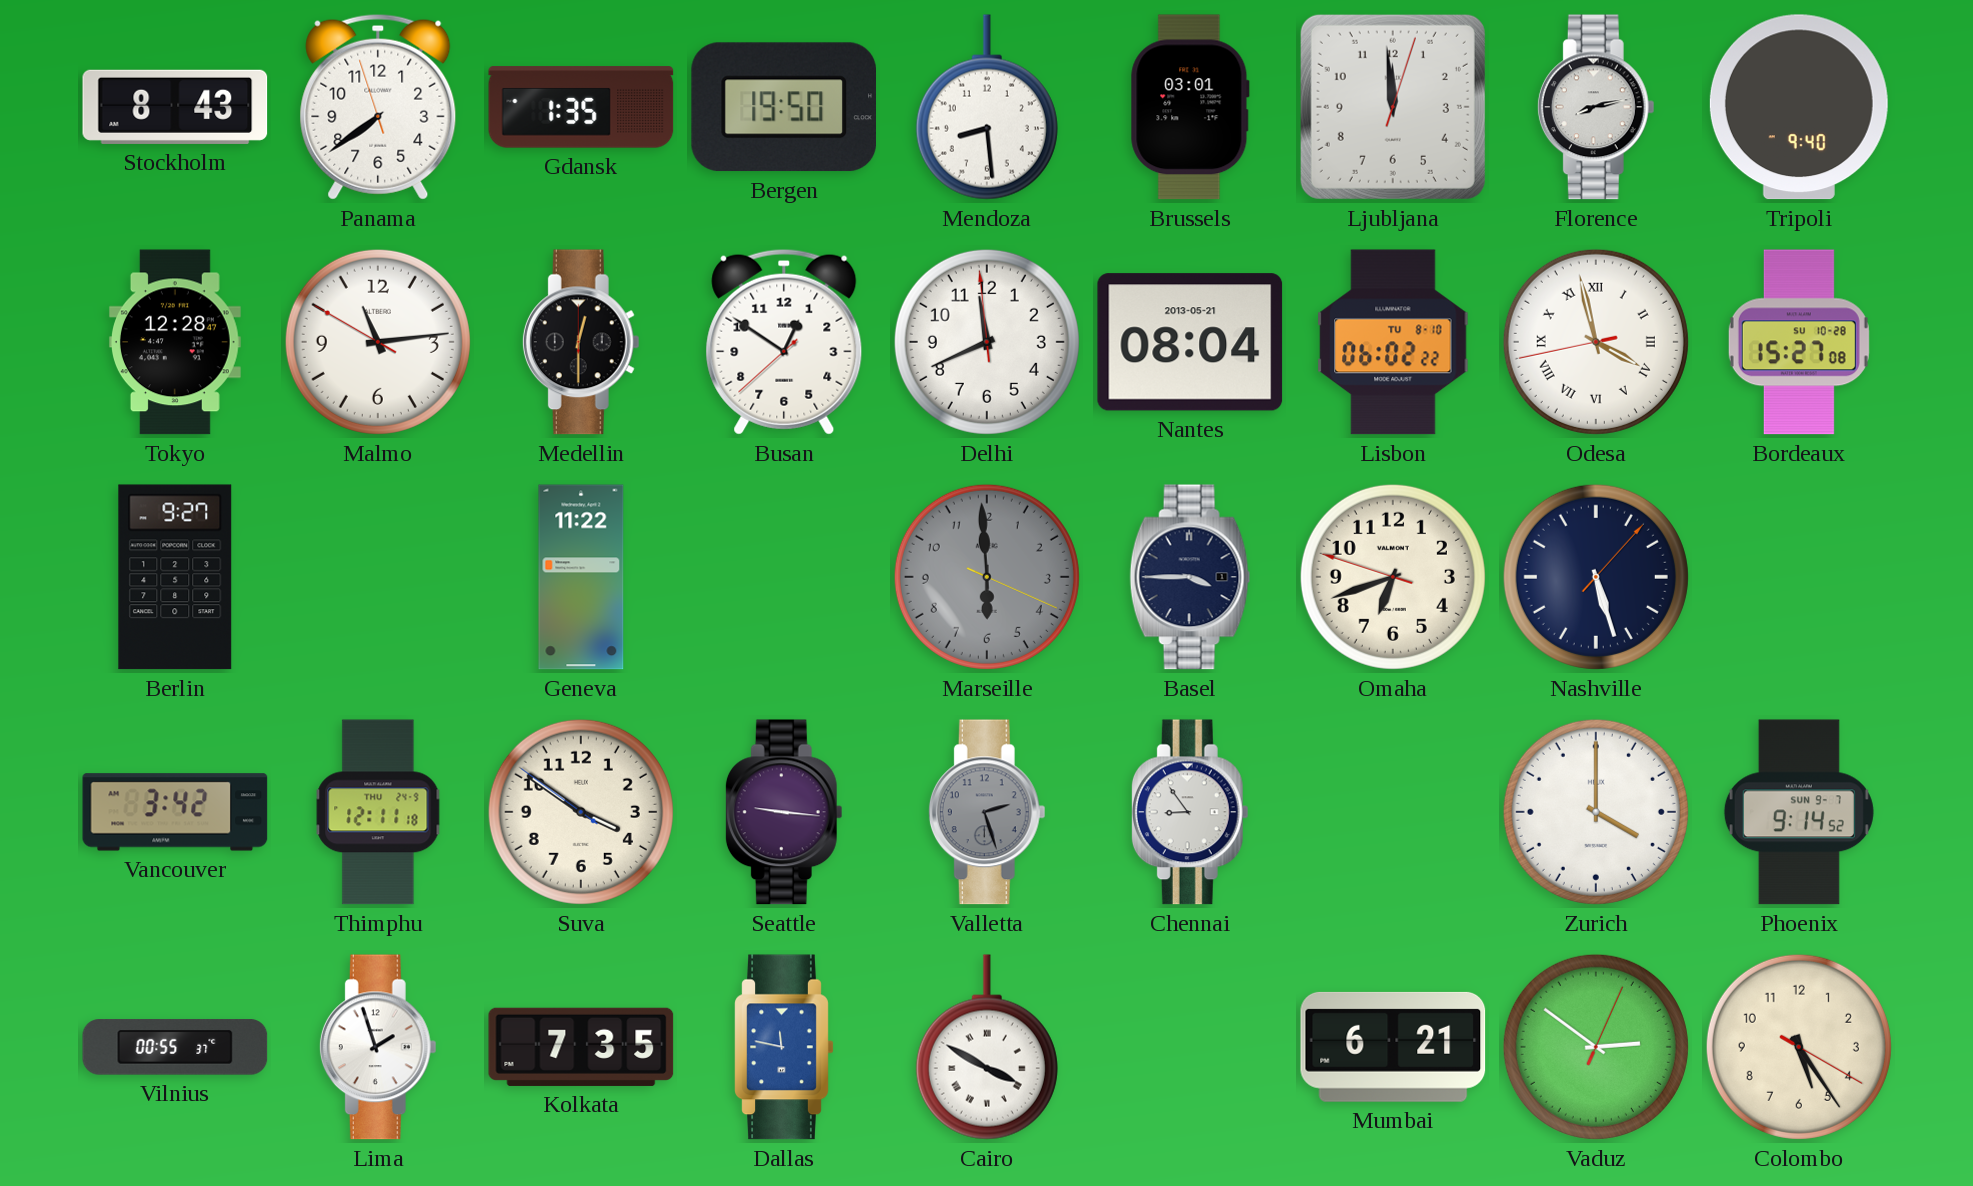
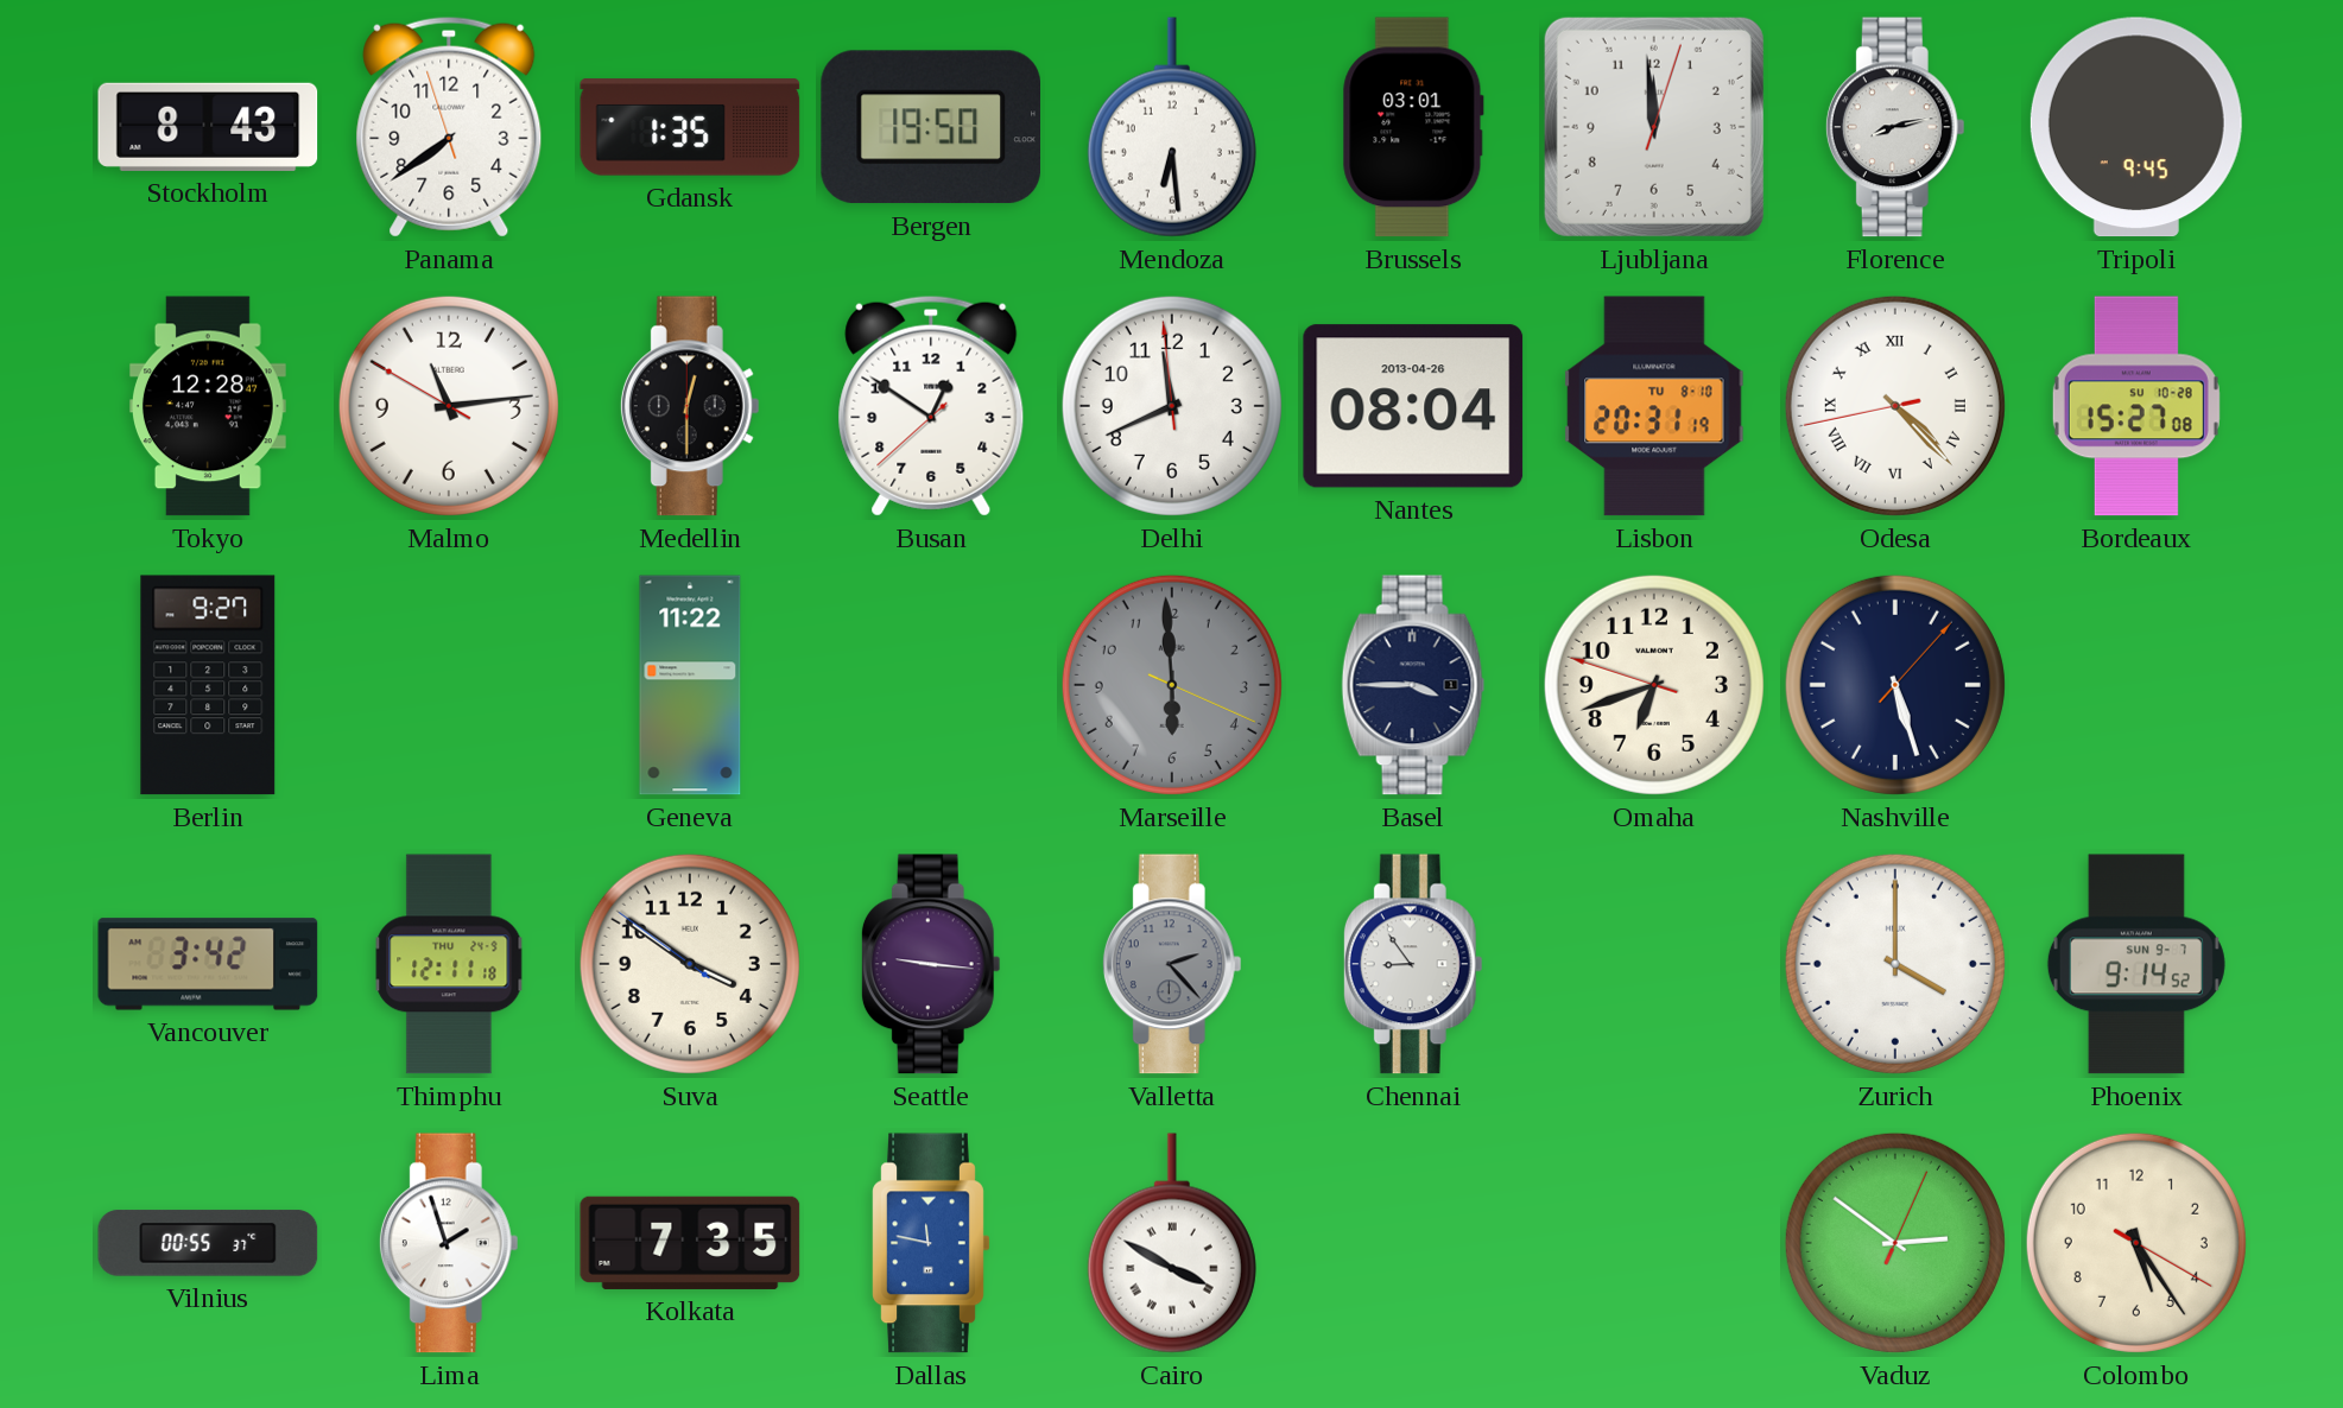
Mendoza: 8:29 -> 6:29
Tripoli: 9:40 -> 9:45
Nantes date: 2013-05-21 -> 2013-04-26
Lisbon: 06:02 -> 20:31
Odesa: 3:57 -> 4:22
Valletta: 2:27 -> 2:23
Mumbai: 6:21 -> none
